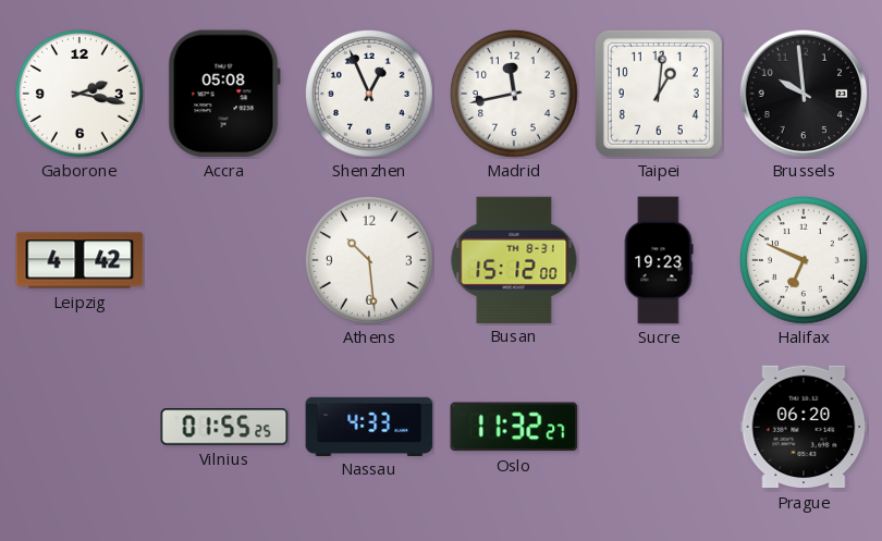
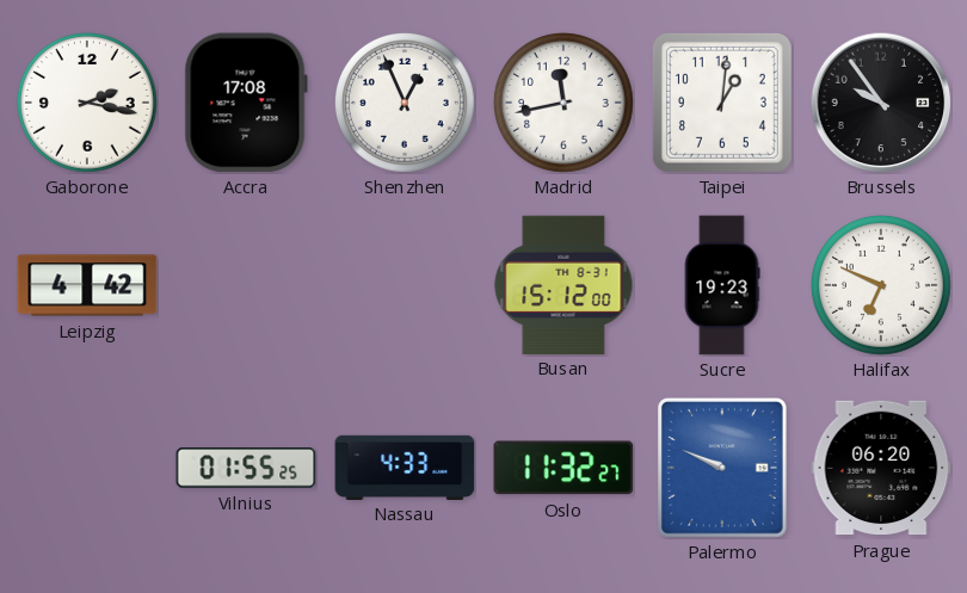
Accra: 05:08 -> 17:08
Brussels: 9:59 -> 9:54
Athens: 10:29 -> none
Palermo: none -> 9:49
